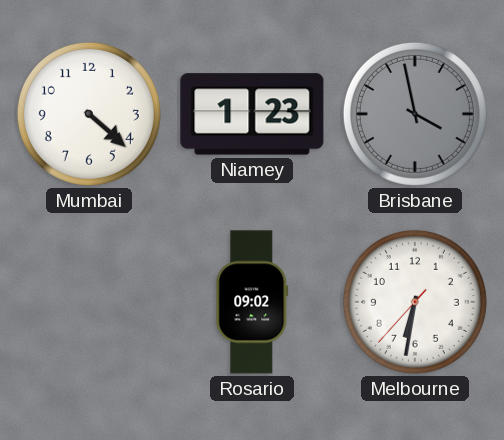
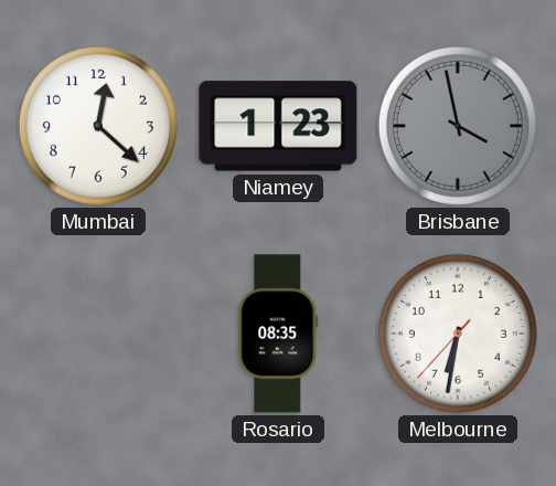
Mumbai: 4:22 -> 12:22
Rosario: 09:02 -> 08:35
